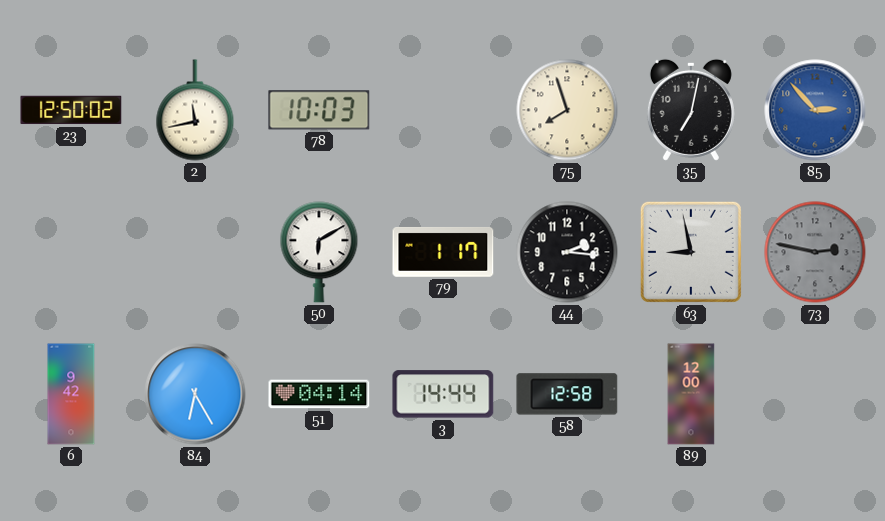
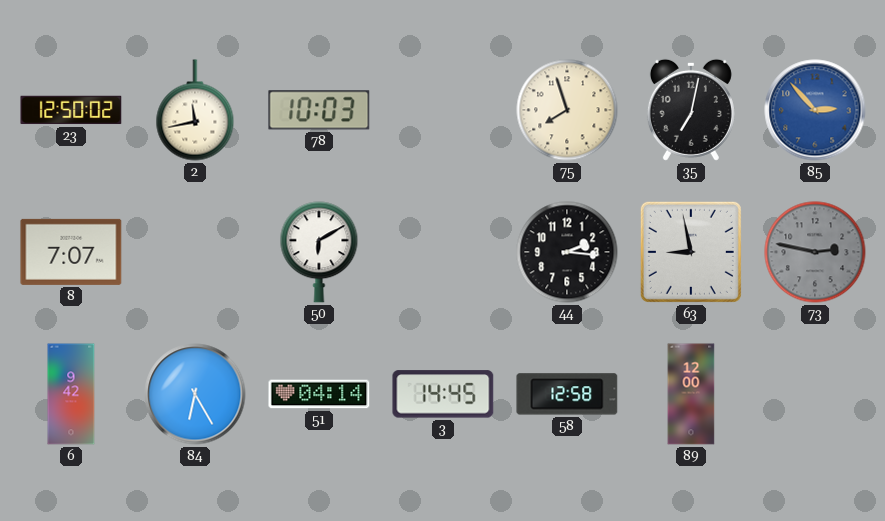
8: none -> 7:07
79: 1:17 -> none
3: 14:44 -> 14:45
